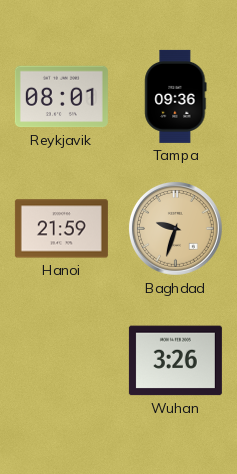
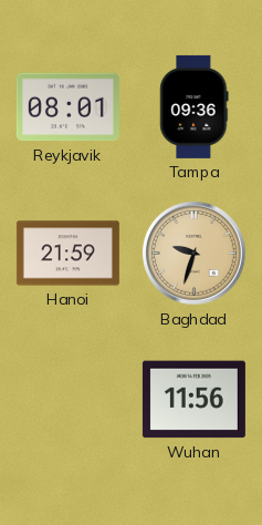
Wuhan: 3:26 -> 11:56
